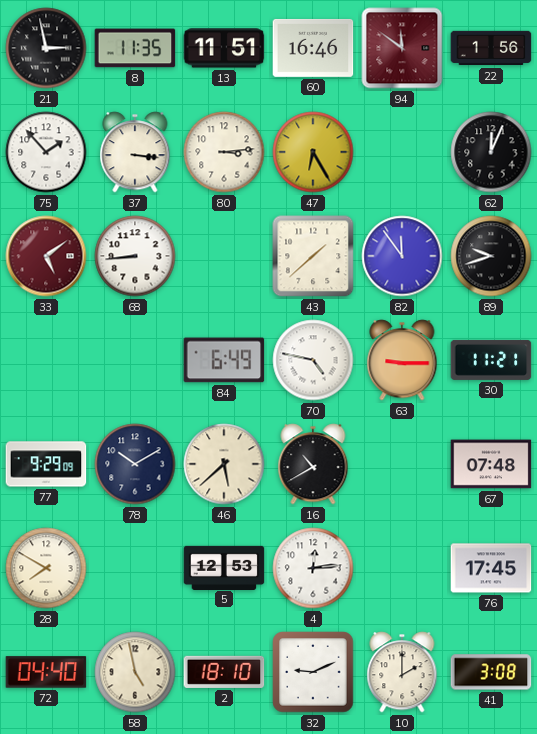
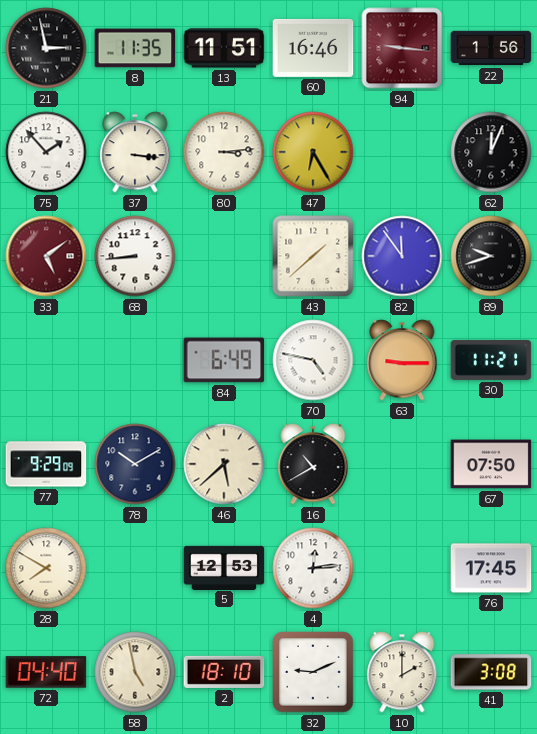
94: 11:51 -> 9:16
67: 07:48 -> 07:50
